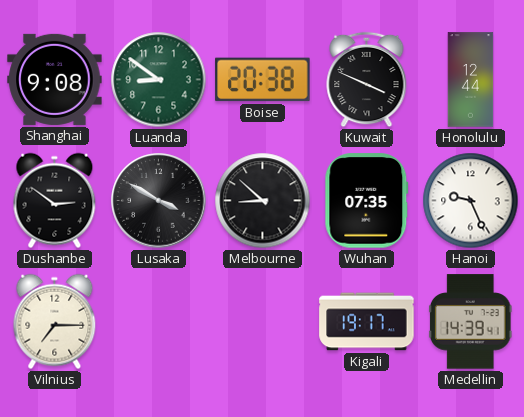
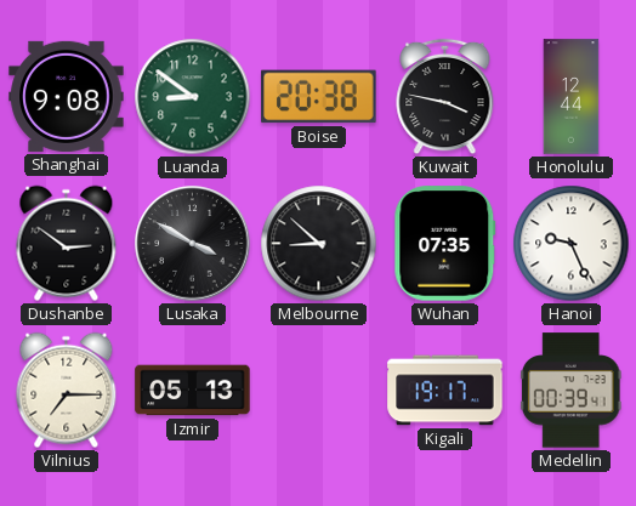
Kuwait: 3:49 -> 3:47
Izmir: none -> 05:13
Medellin: 14:39 -> 00:39
